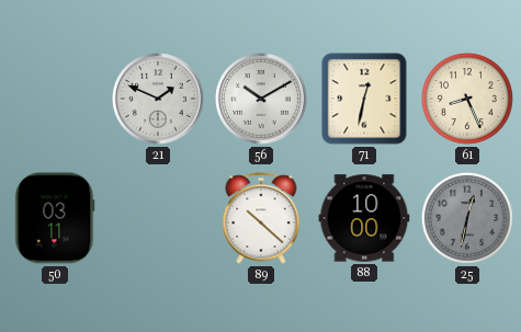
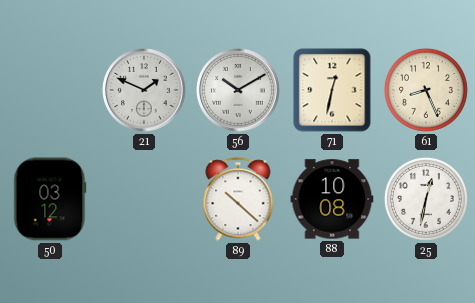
50: 03:11 -> 03:12
88: 10:00 -> 10:08
25 dial: grey -> white
